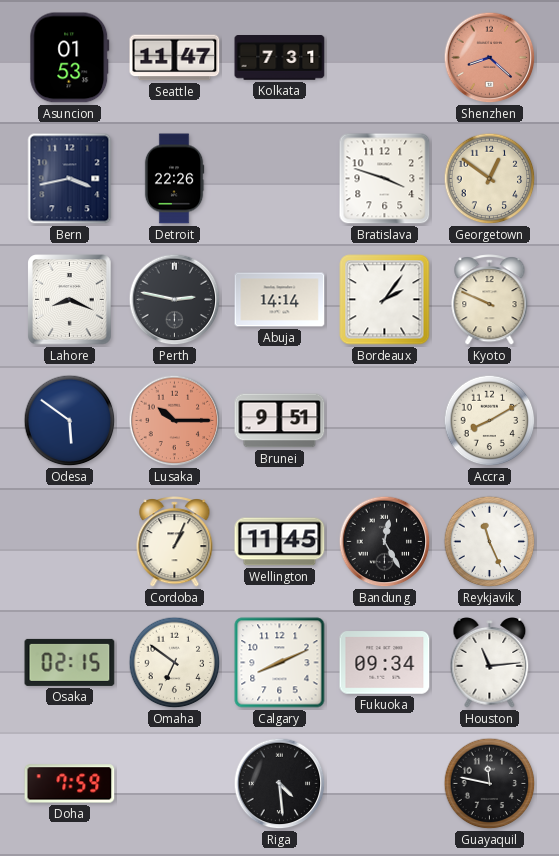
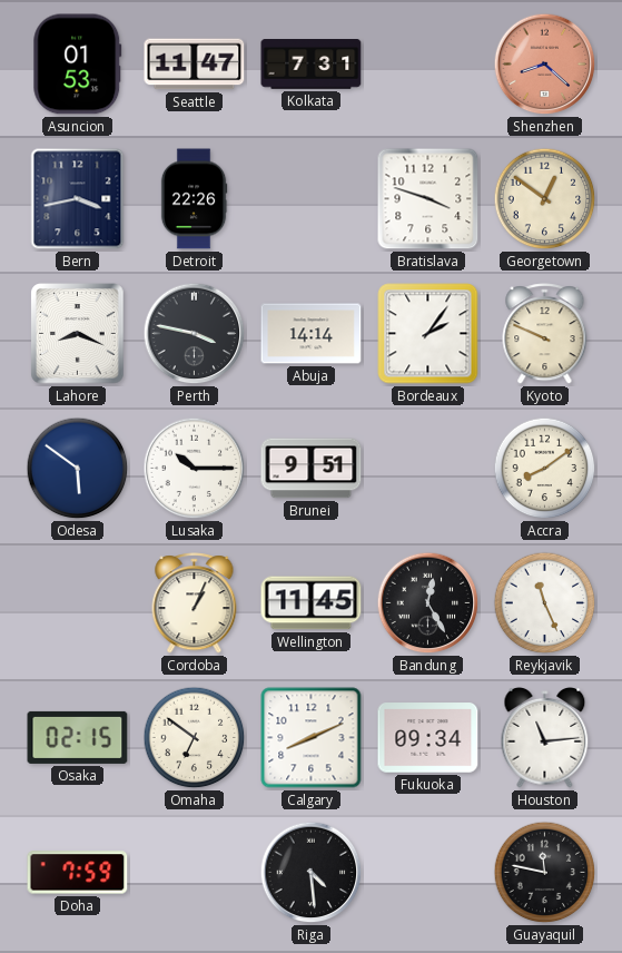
Perth: 2:47 -> 3:47
Lusaka dial: salmon -> white
Accra: 8:10 -> 8:09
